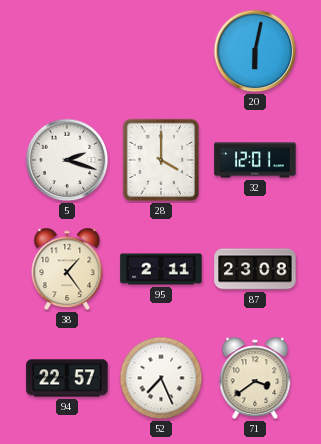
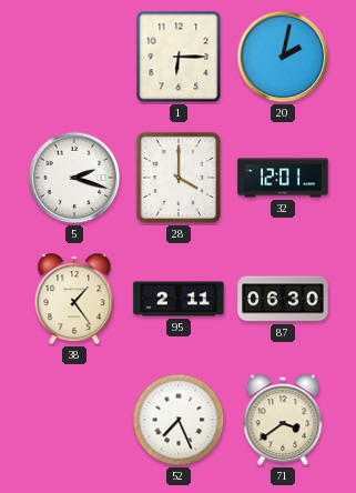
1: none -> 6:15
20: 6:02 -> 2:02
87: 23:08 -> 06:30
94: 22:57 -> none
